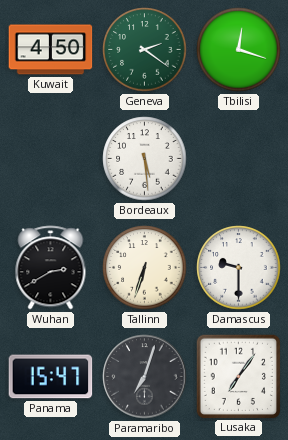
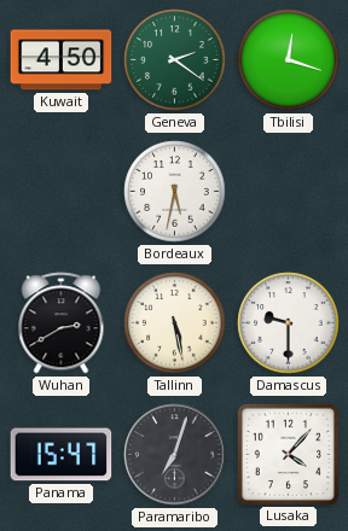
Bordeaux: 5:29 -> 5:32
Tallinn: 6:33 -> 5:28
Lusaka: 7:06 -> 4:07
